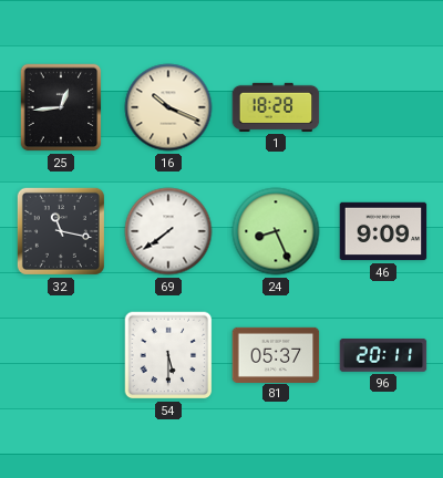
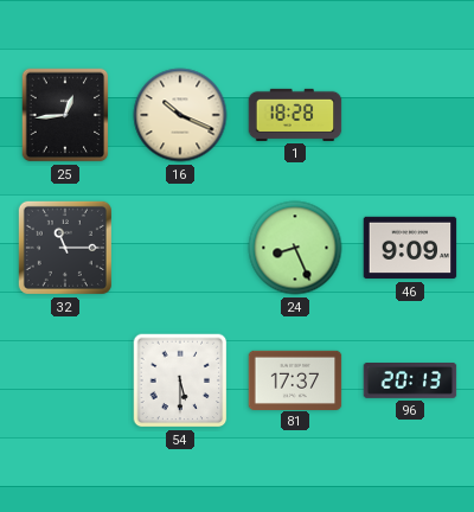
32: 11:17 -> 11:15
69: 7:39 -> none
81: 05:37 -> 17:37
96: 20:11 -> 20:13
